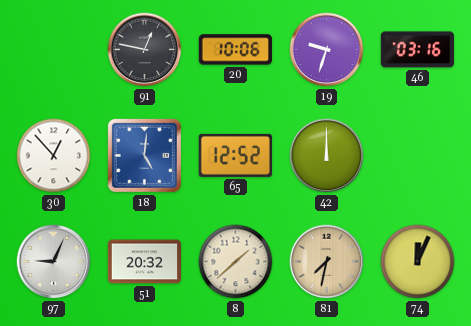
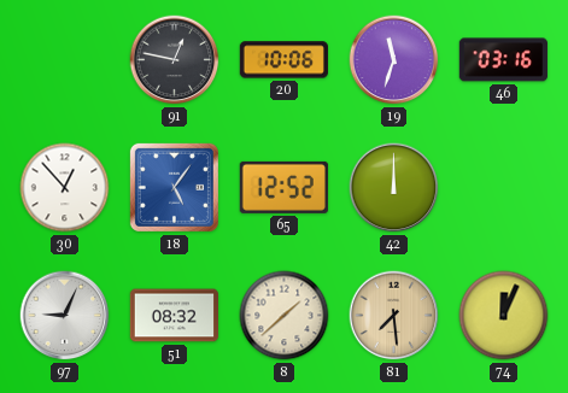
19: 9:33 -> 11:33
18: 5:01 -> 5:06
51: 20:32 -> 08:32
81: 7:32 -> 7:29
